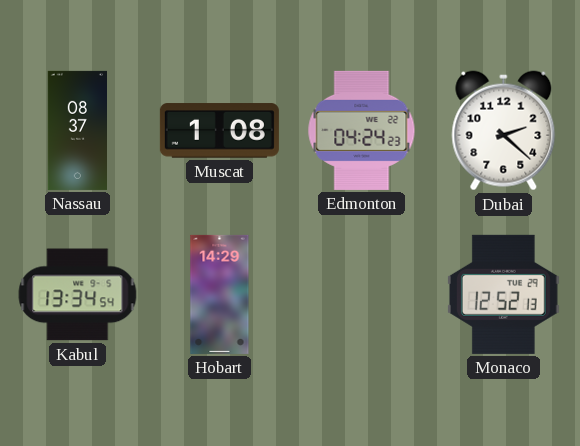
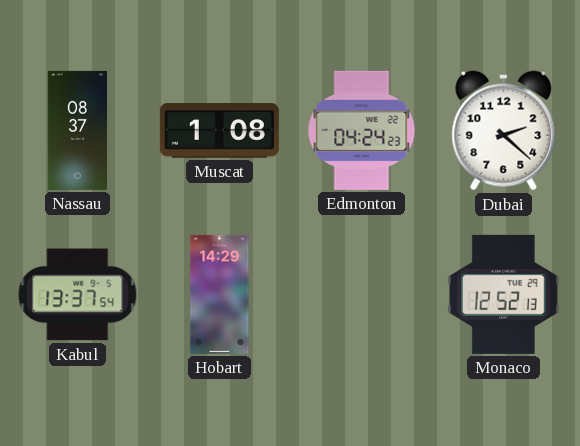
Kabul: 13:34 -> 13:37
